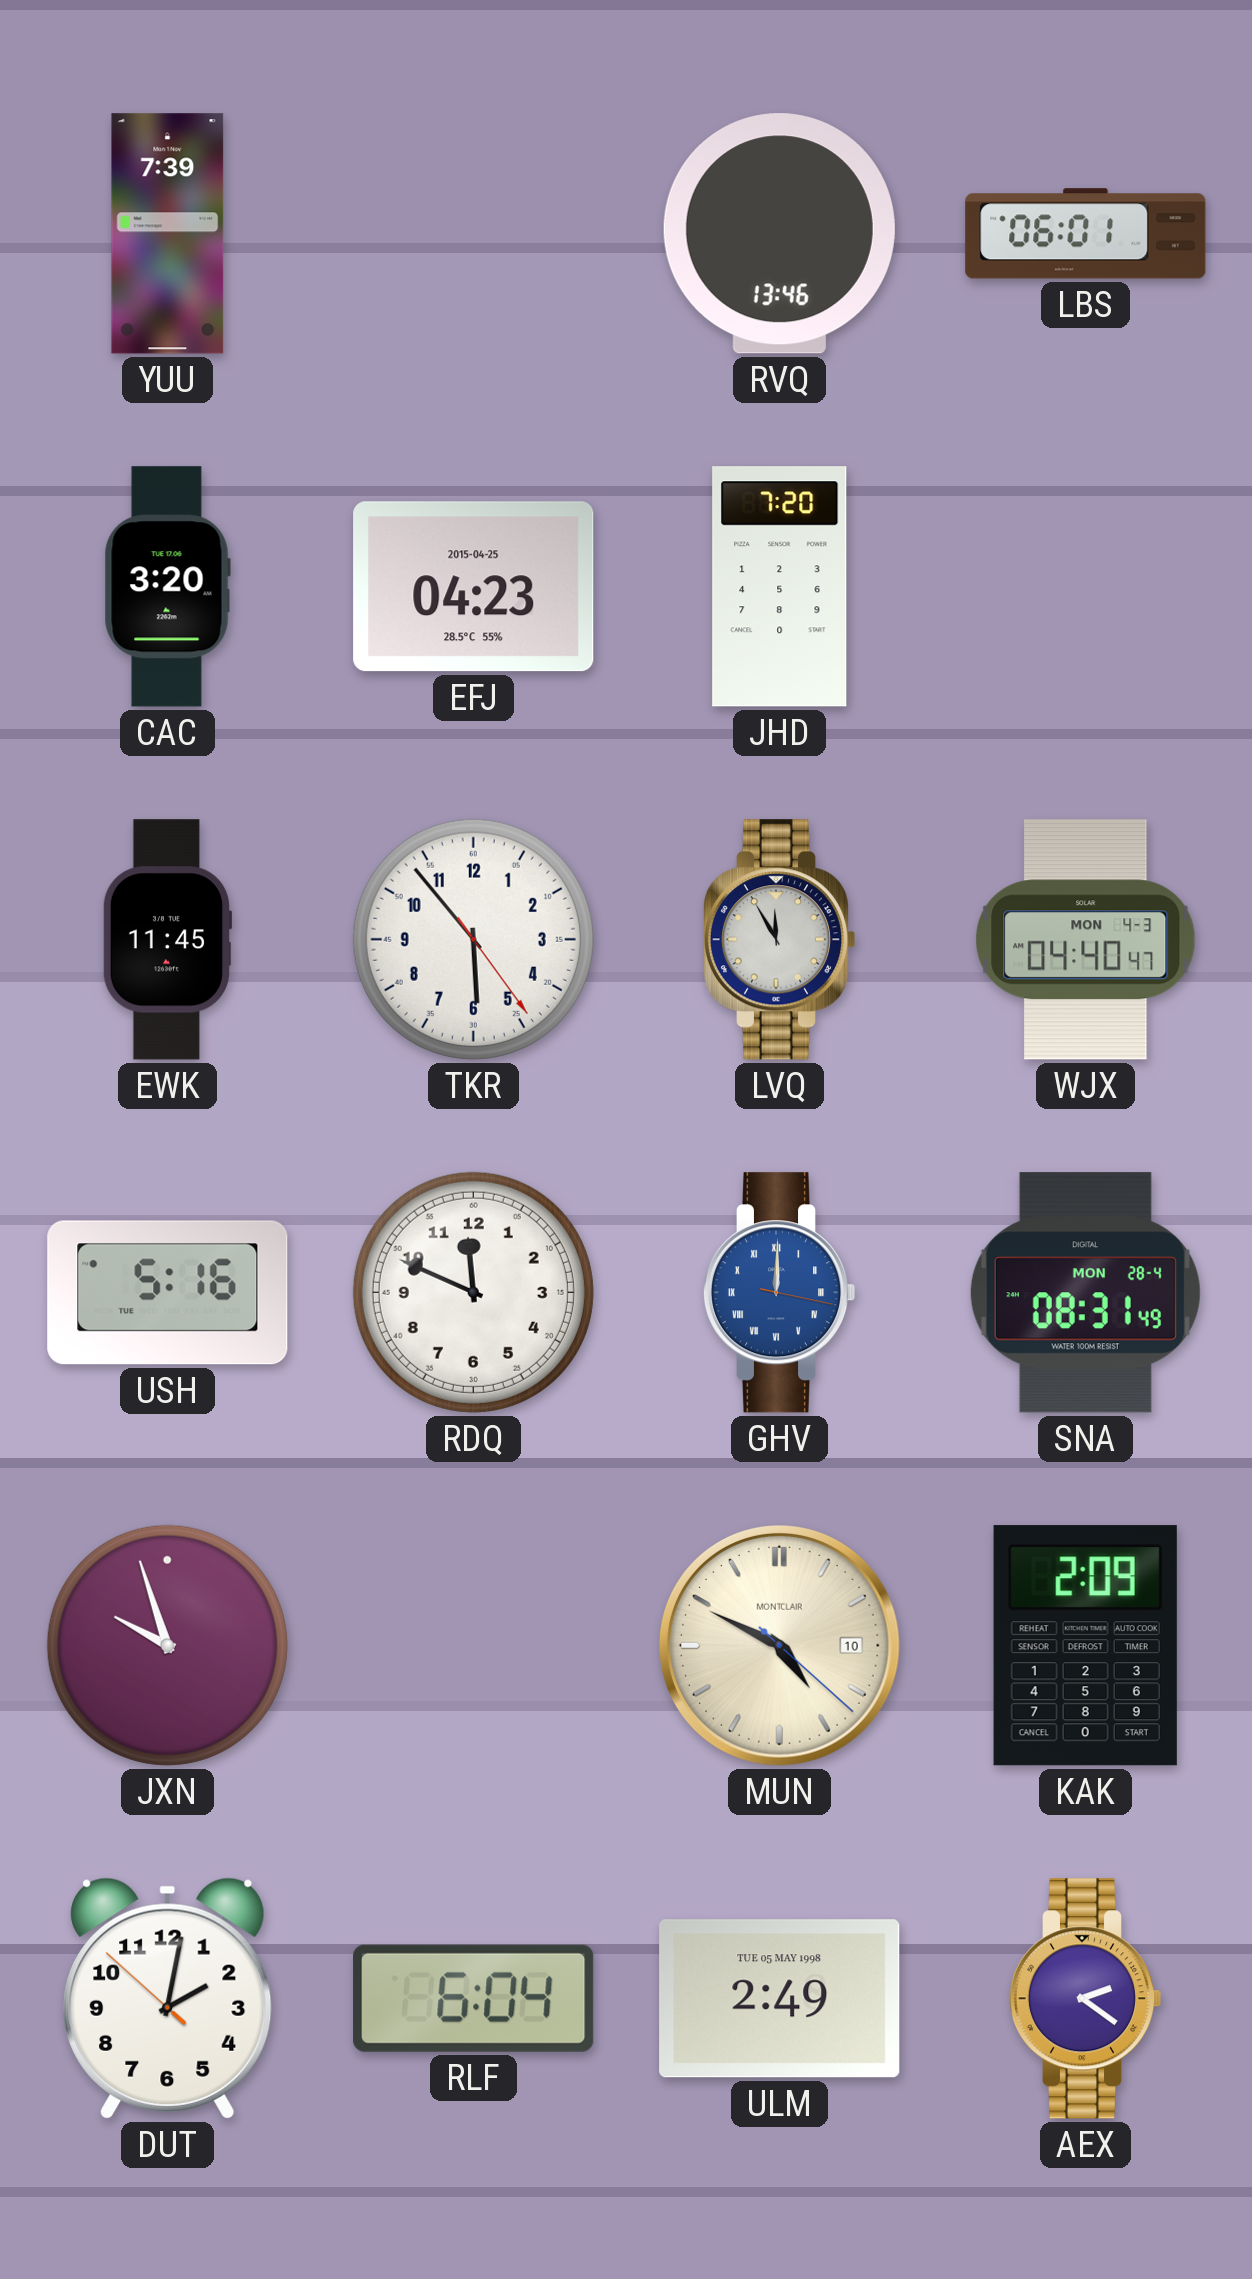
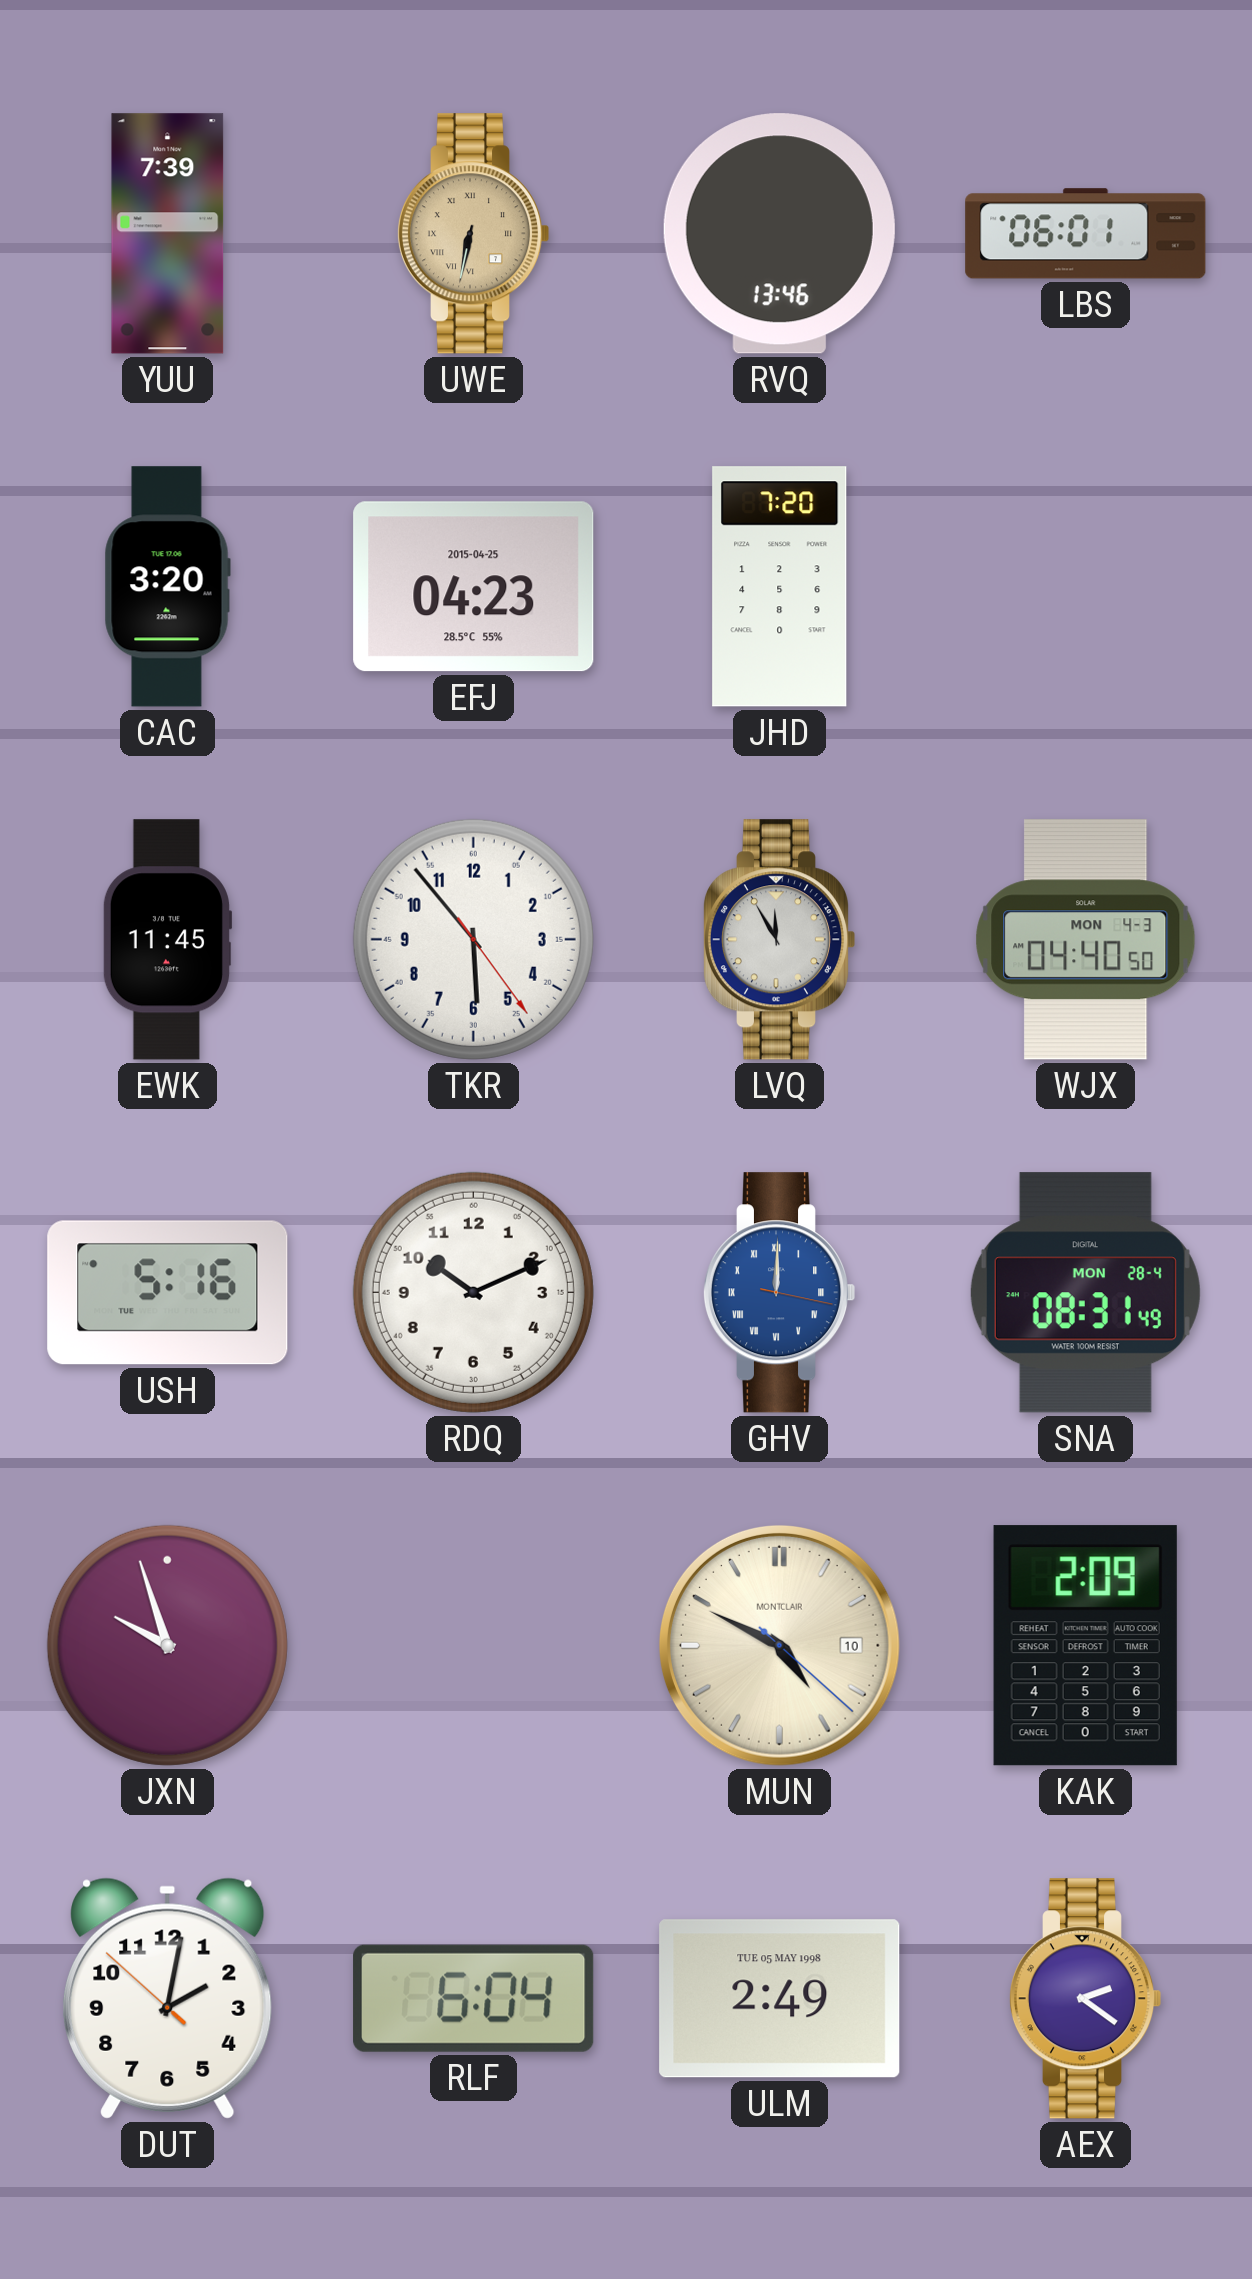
UWE: none -> 6:32
WJX: 04:40:47 -> 04:40:50
RDQ: 11:49 -> 10:11
